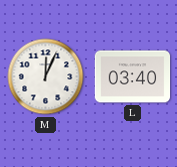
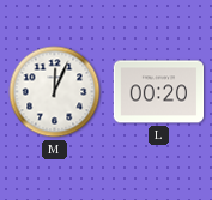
L: 03:40 -> 00:20
